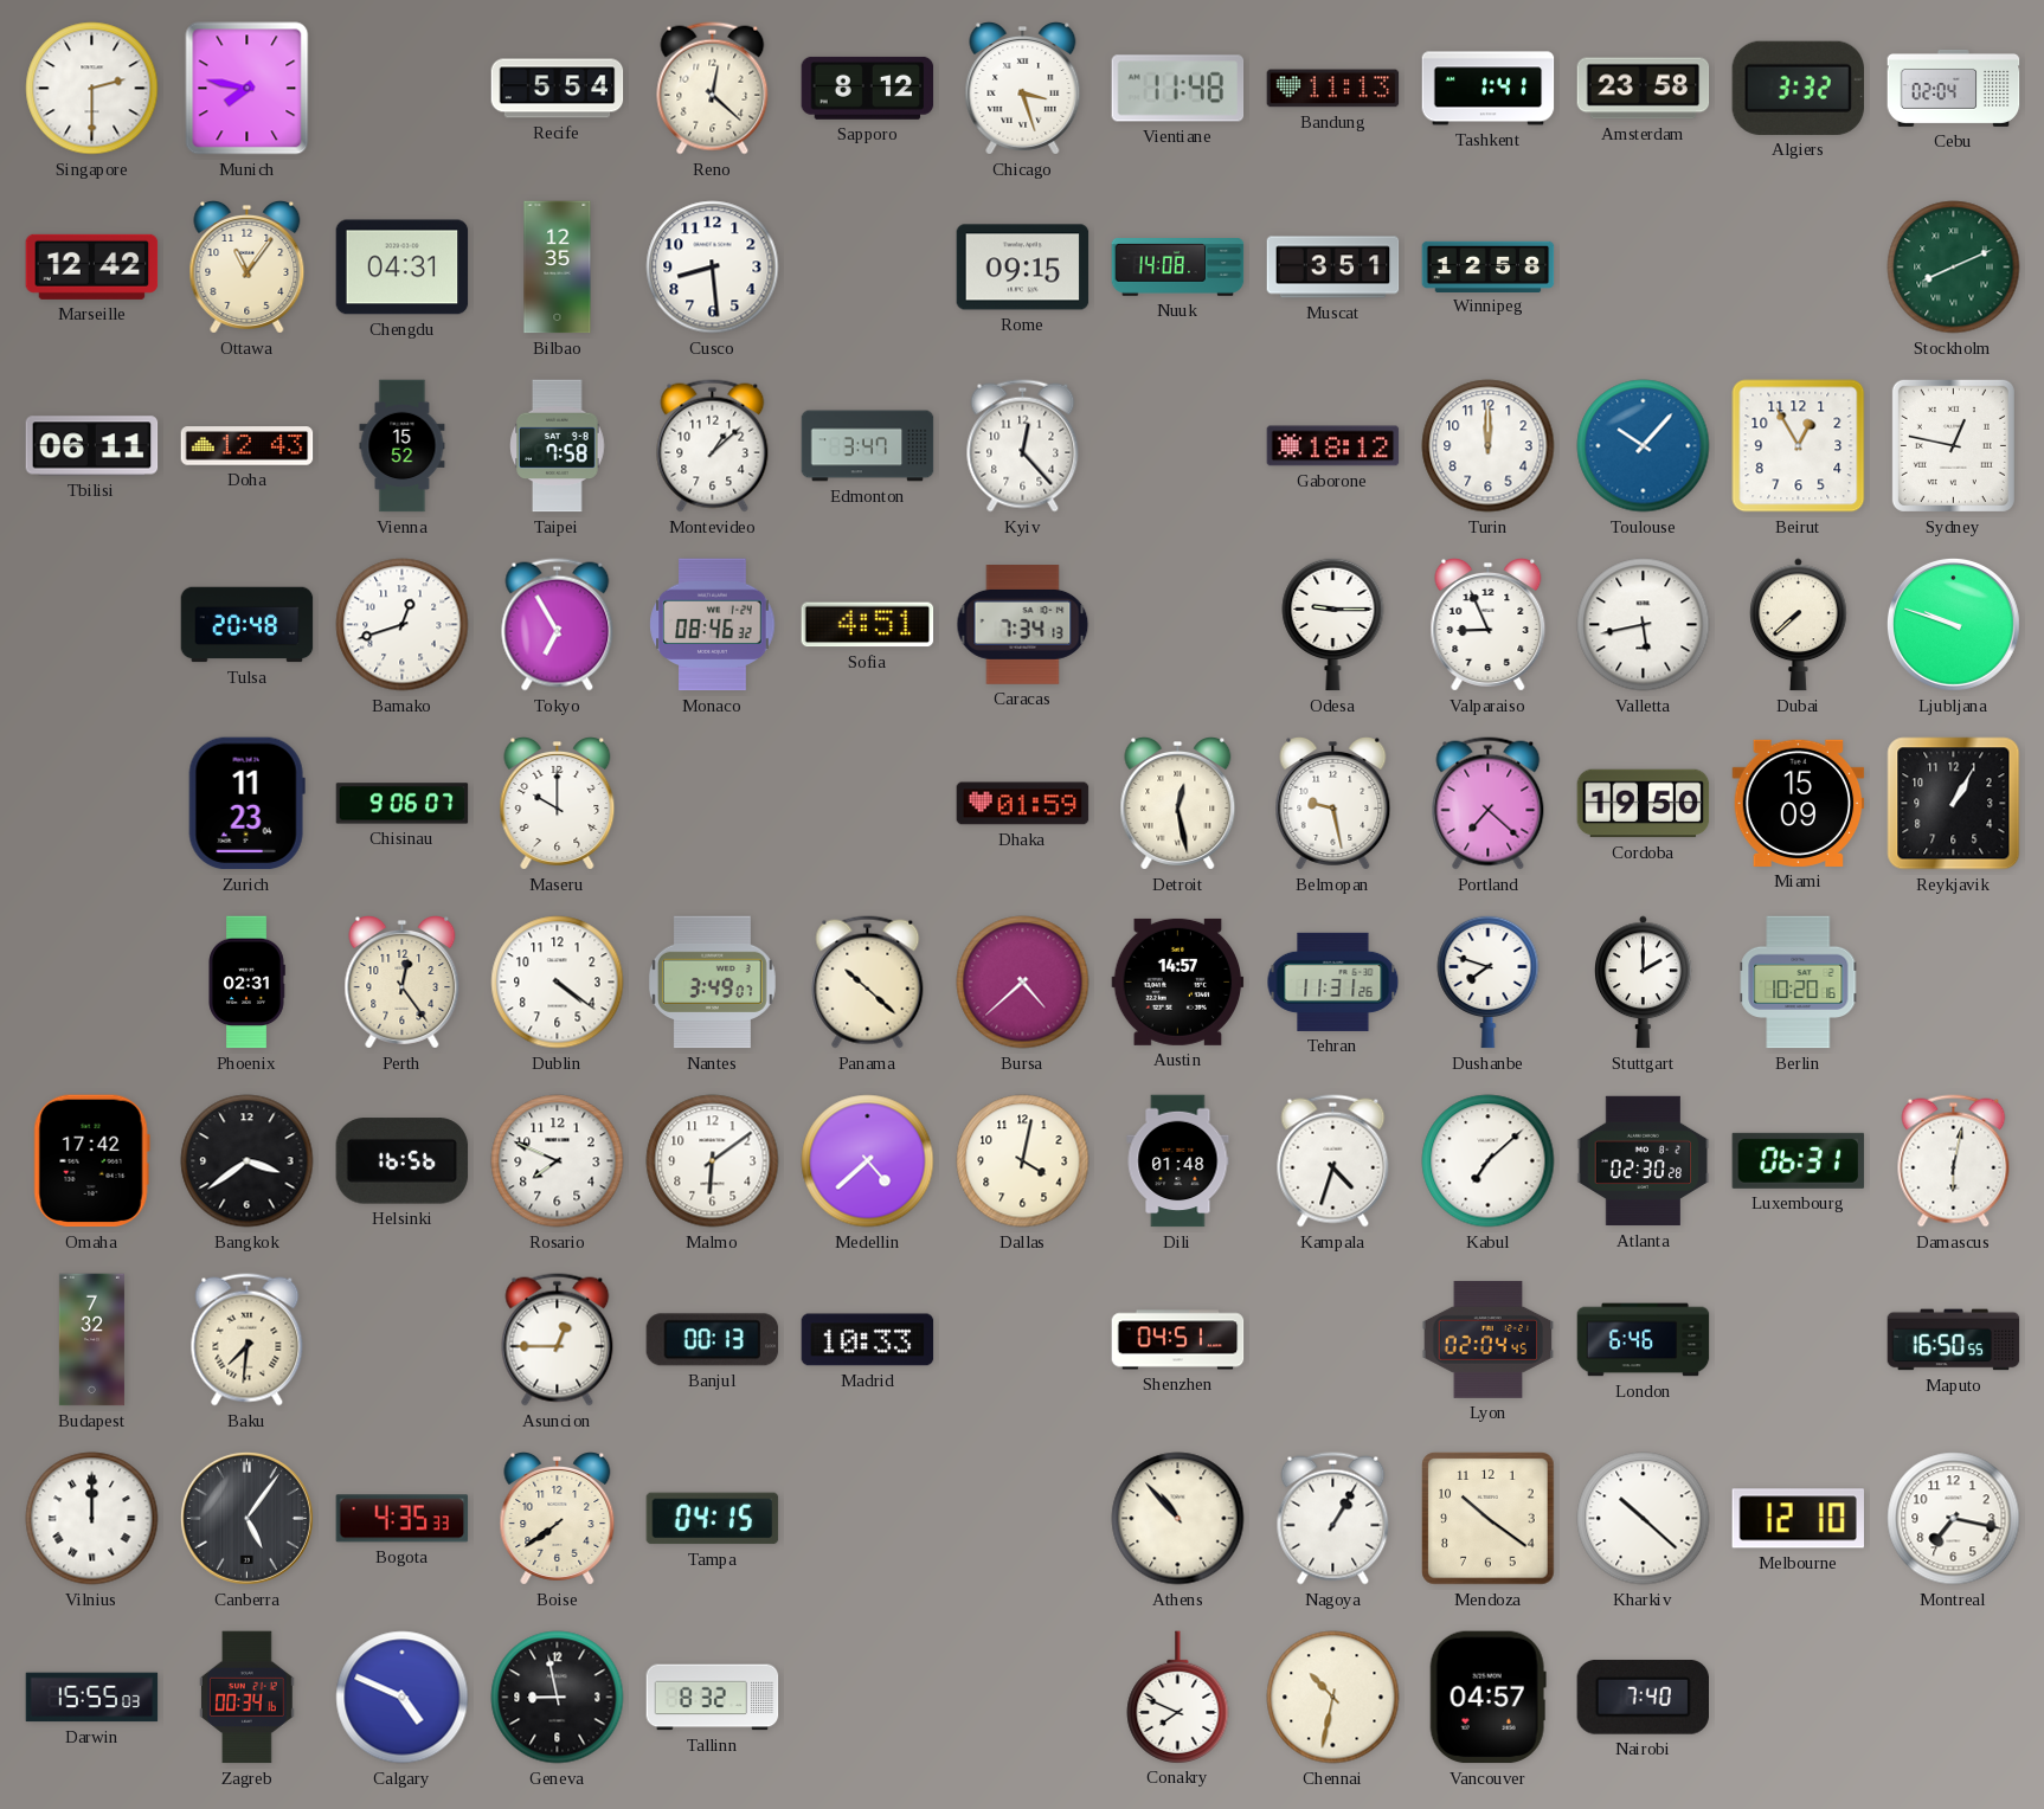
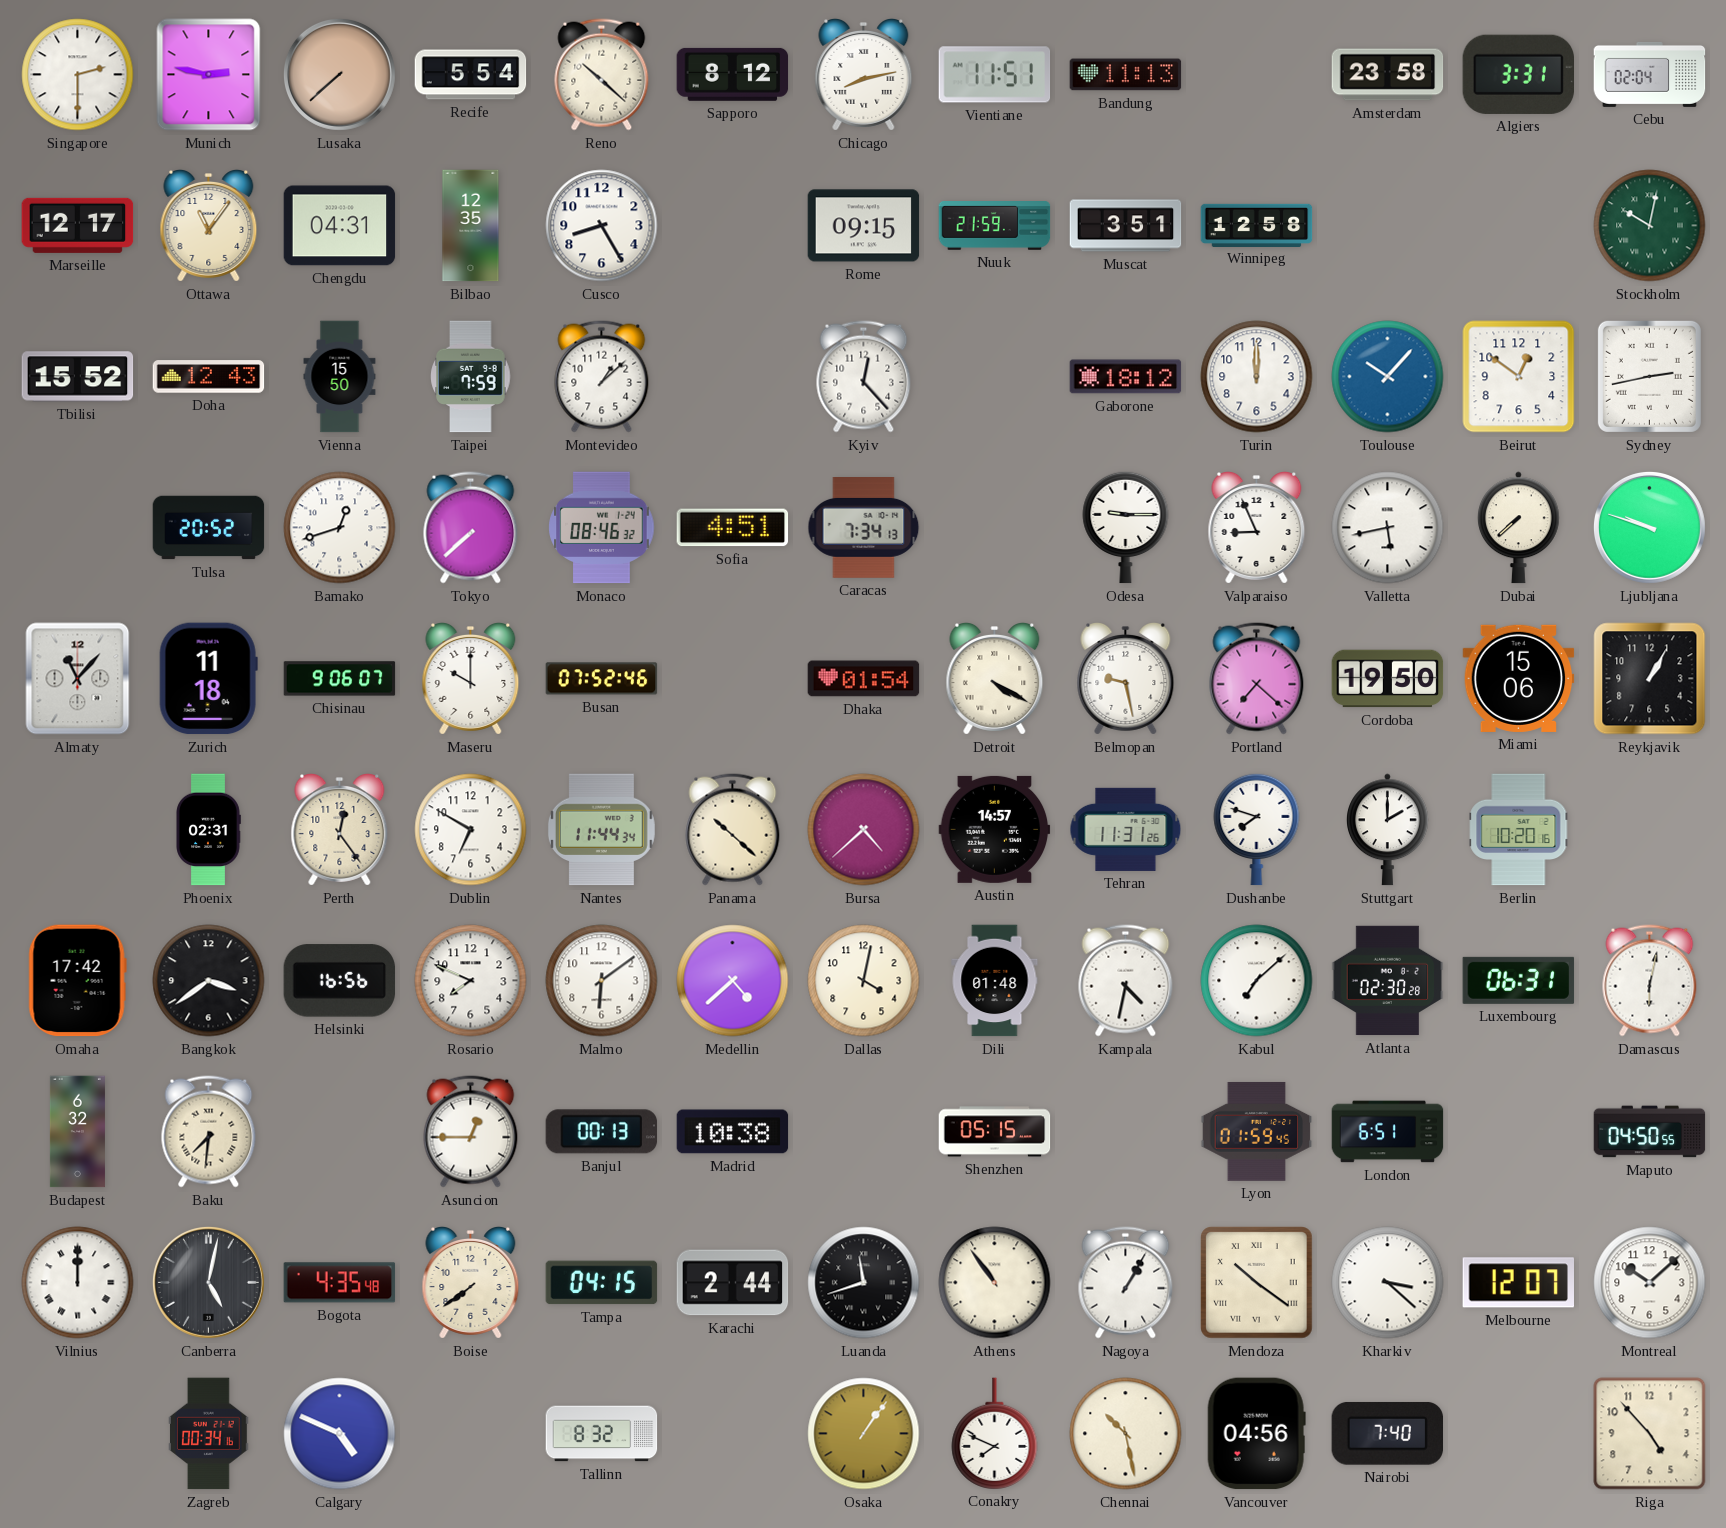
Munich: 7:47 -> 2:47
Lusaka: none -> 7:38
Reno: 12:22 -> 10:22
Chicago: 3:27 -> 8:13
Vientiane: 11:48 -> 11:51
Tashkent: 1:41 -> none
Algiers: 3:32 -> 3:31
Marseille: 12:42 -> 12:17
Cusco: 8:29 -> 8:25
Nuuk: 14:08 -> 21:59
Stockholm: 8:11 -> 10:02
Tbilisi: 06:11 -> 15:52
Vienna: 15:52 -> 15:50
Taipei: 7:58 -> 7:59
Edmonton: 3:47 -> none
Beirut: 12:55 -> 12:51
Sydney: 12:47 -> 2:43
Tulsa: 20:48 -> 20:52
Tokyo: 6:55 -> 7:38
Almaty: none -> 11:07
Zurich: 11:23 -> 11:18
Busan: none -> 07:52
Dhaka: 01:59 -> 01:54
Detroit: 12:28 -> 4:20
Miami: 15:09 -> 15:06
Dublin: 4:21 -> 6:50
Nantes: 3:49 -> 11:44
Kampala: 4:33 -> 4:32
Budapest: 7:32 -> 6:32
Madrid: 10:33 -> 10:38
Shenzhen: 04:51 -> 05:15
Lyon: 02:04 -> 01:59
London: 6:46 -> 6:51
Maputo: 16:50 -> 04:50
Canberra: 5:06 -> 5:02
Bogota: 4:35:33 -> 4:35:48
Karachi: none -> 2:44
Luanda: none -> 11:42
Athens: 10:53 -> 10:54
Mendoza numerals: Arabic -> Roman
Kharkiv: 10:22 -> 3:22
Melbourne: 12:10 -> 12:07
Montreal: 7:17 -> 10:08
Darwin: 15:55 -> none
Geneva: 8:58 -> none
Osaka: none -> 1:06
Chennai: 10:32 -> 10:28
Vancouver: 04:57 -> 04:56
Riga: none -> 4:53
